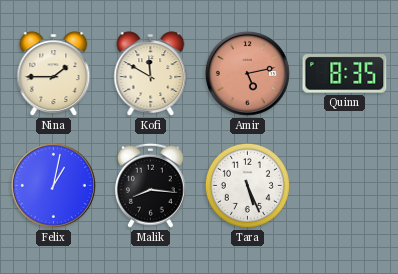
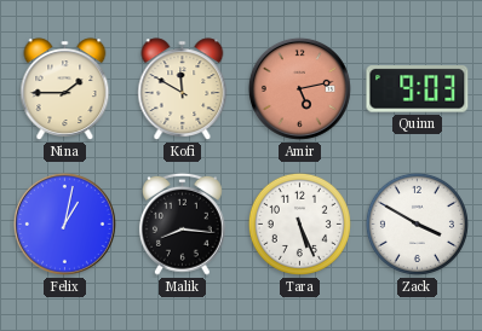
Quinn: 8:35 -> 9:03
Zack: none -> 3:50
